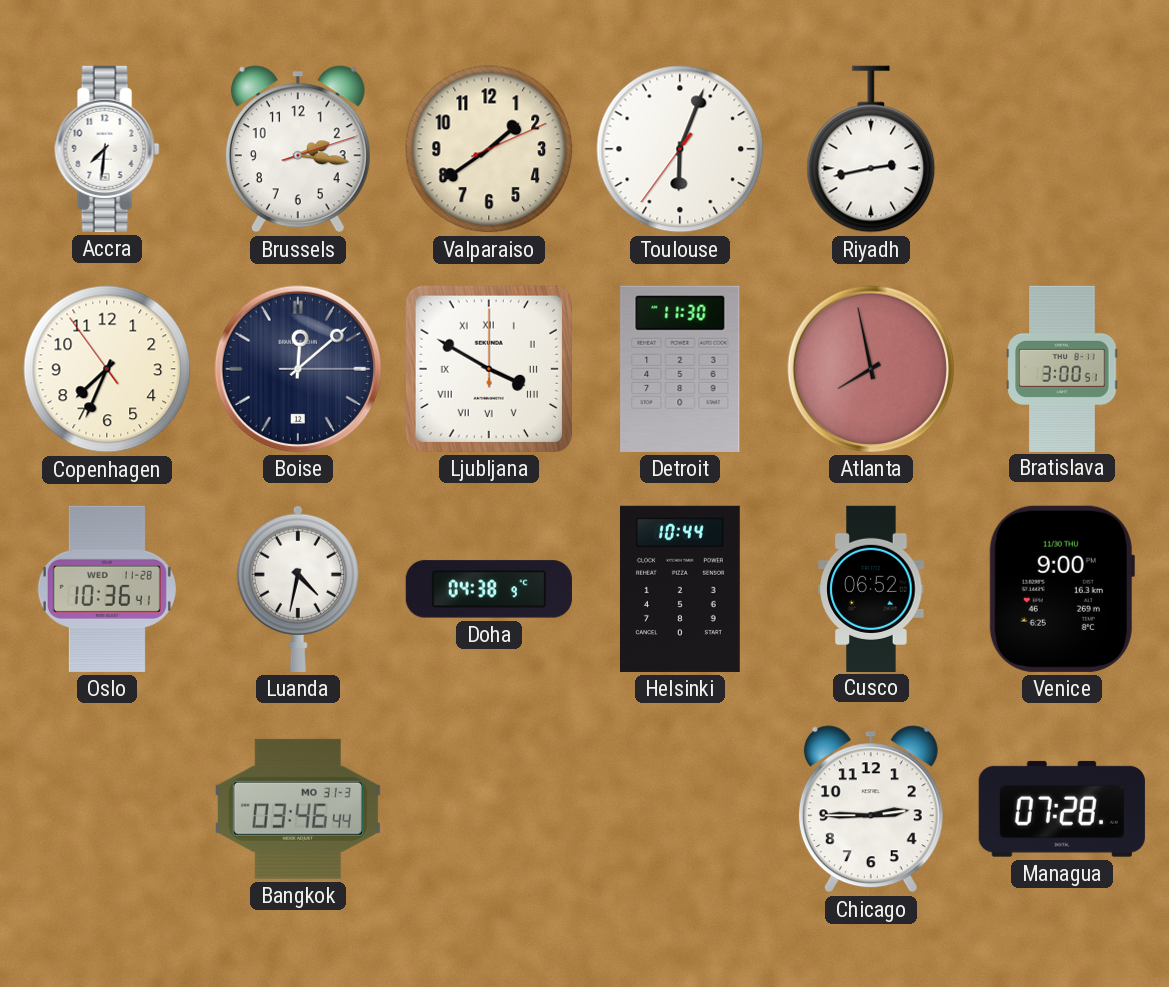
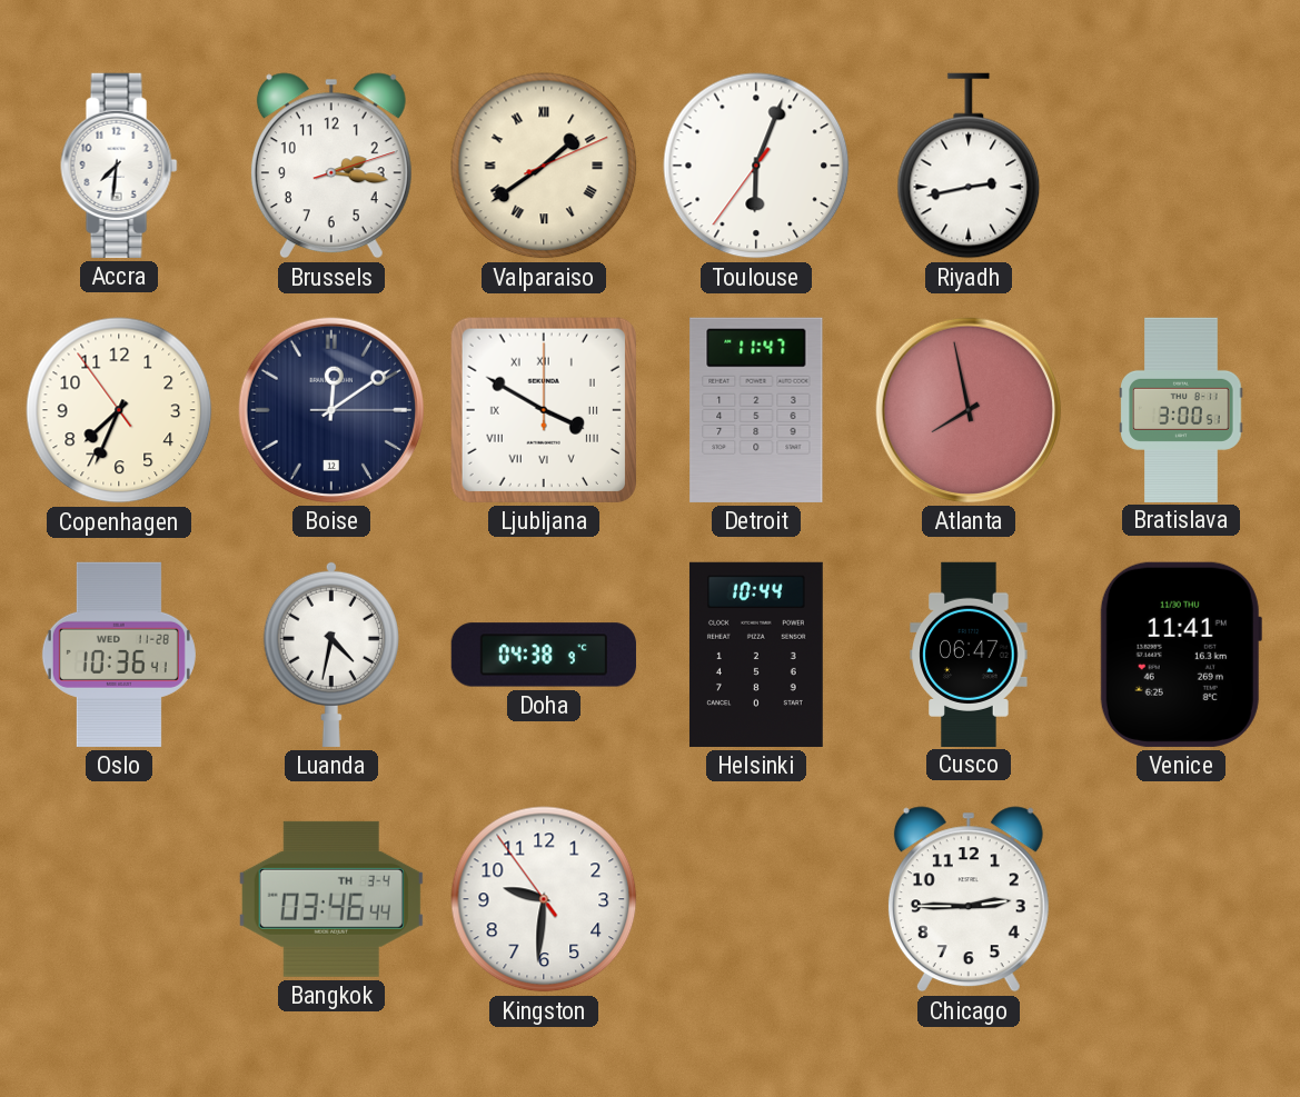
Valparaiso numerals: Arabic -> Roman
Boise: 12:08 -> 12:09
Detroit: 11:30 -> 11:47
Cusco: 06:52 -> 06:47
Venice: 9:00 -> 11:41
Bangkok date: MO 31-3 -> TH 3-4
Kingston: none -> 9:30
Managua: 07:28 -> none
